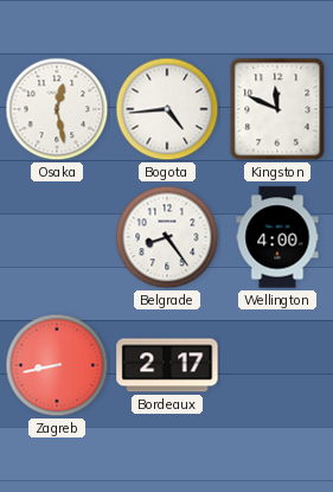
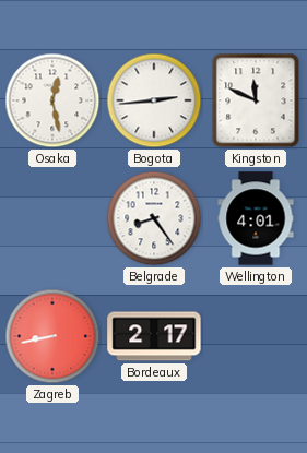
Bogota: 4:44 -> 2:44
Wellington: 4:00 -> 4:01
